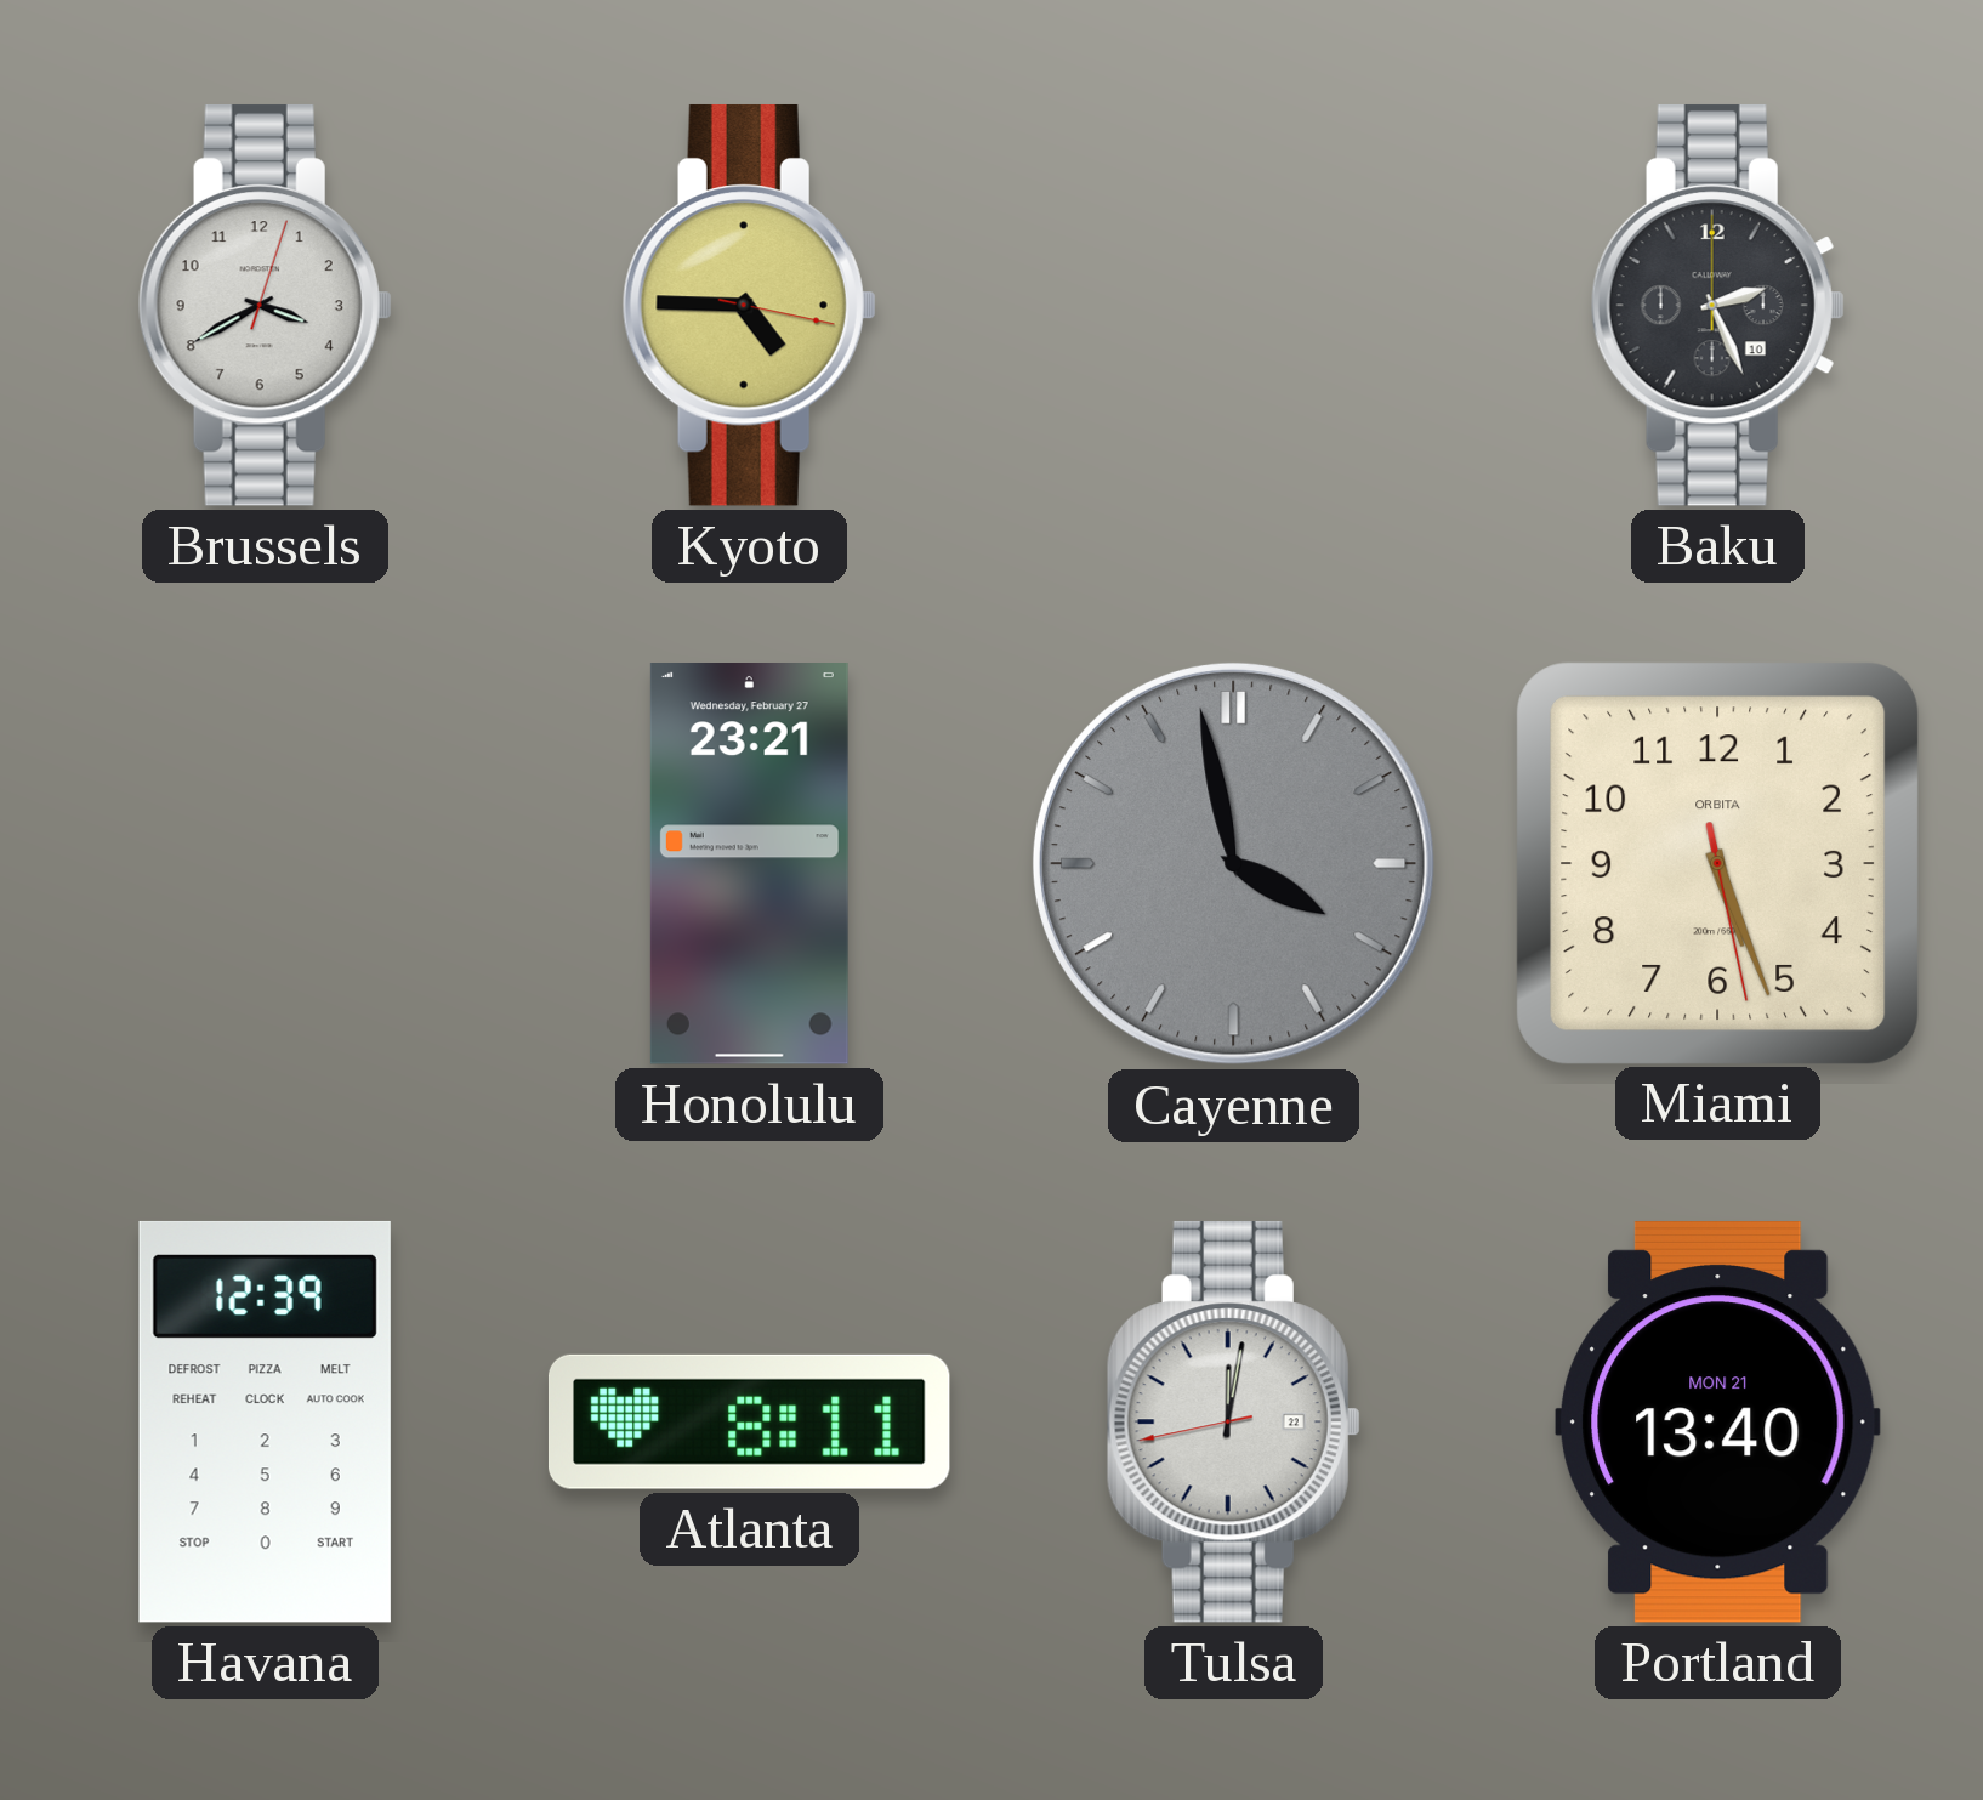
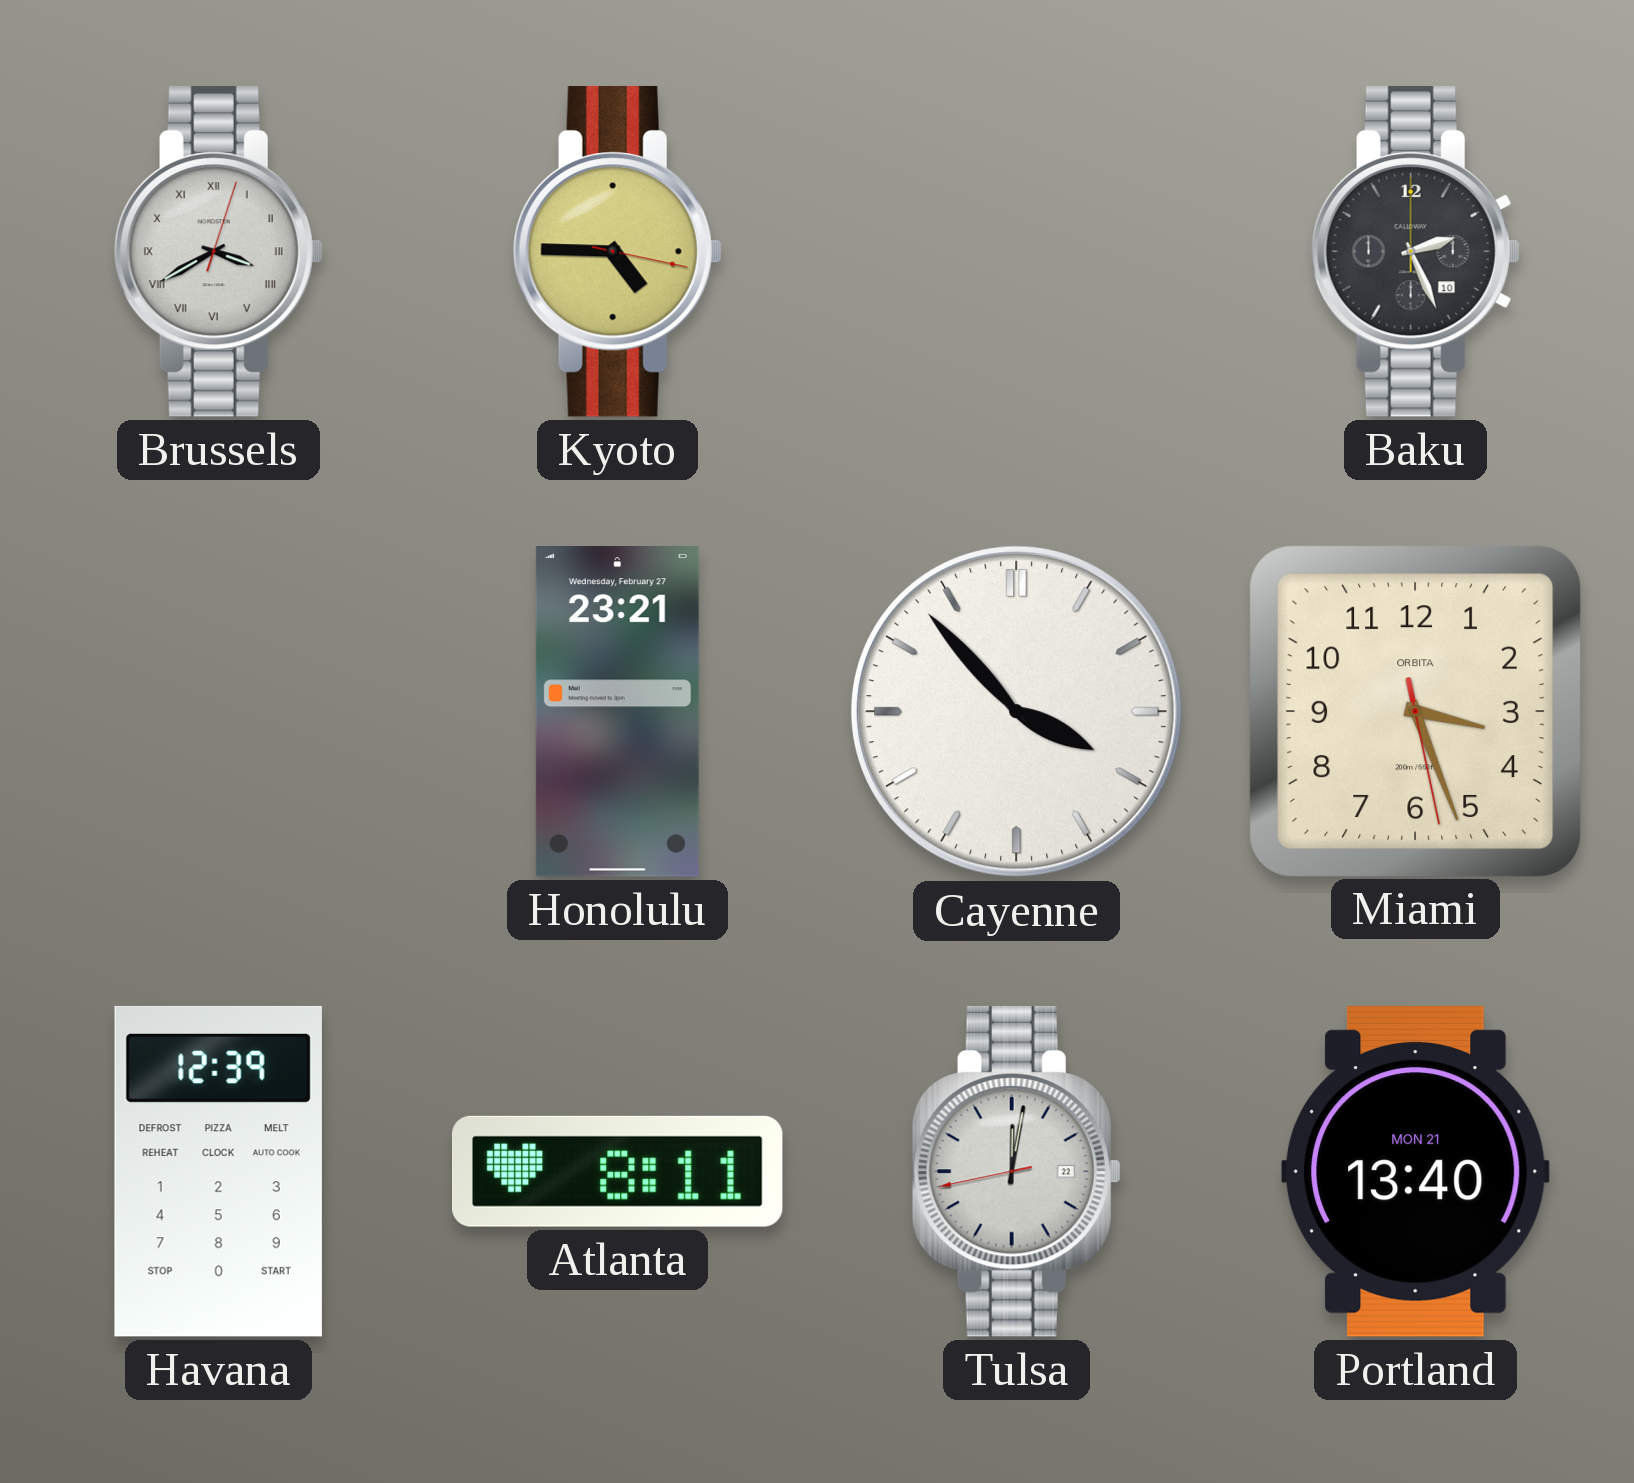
Brussels numerals: Arabic -> Roman
Cayenne: 3:58 -> 3:53
Cayenne dial: grey -> white
Miami: 5:26 -> 3:26
